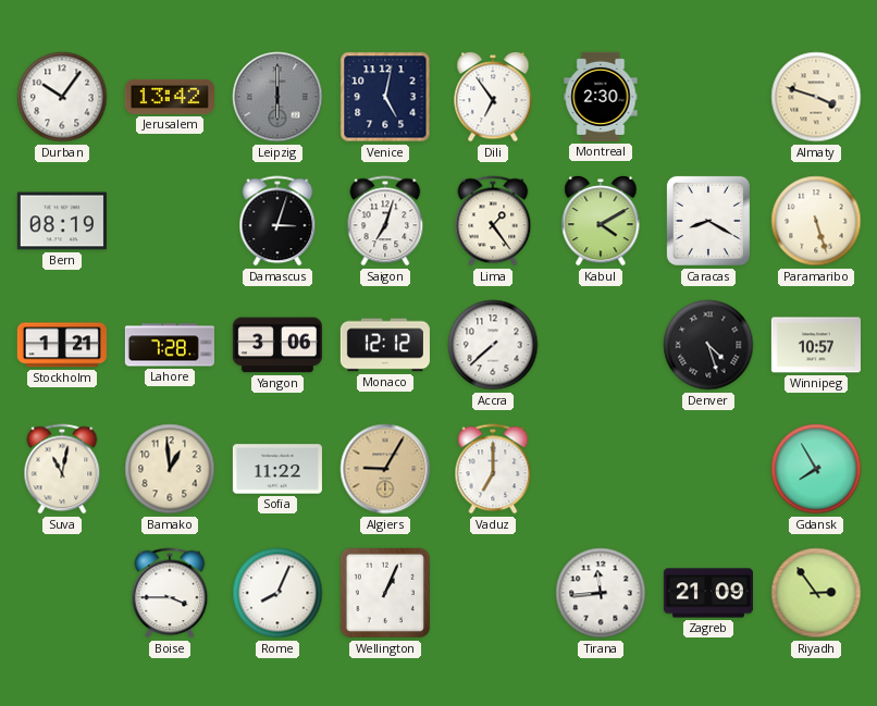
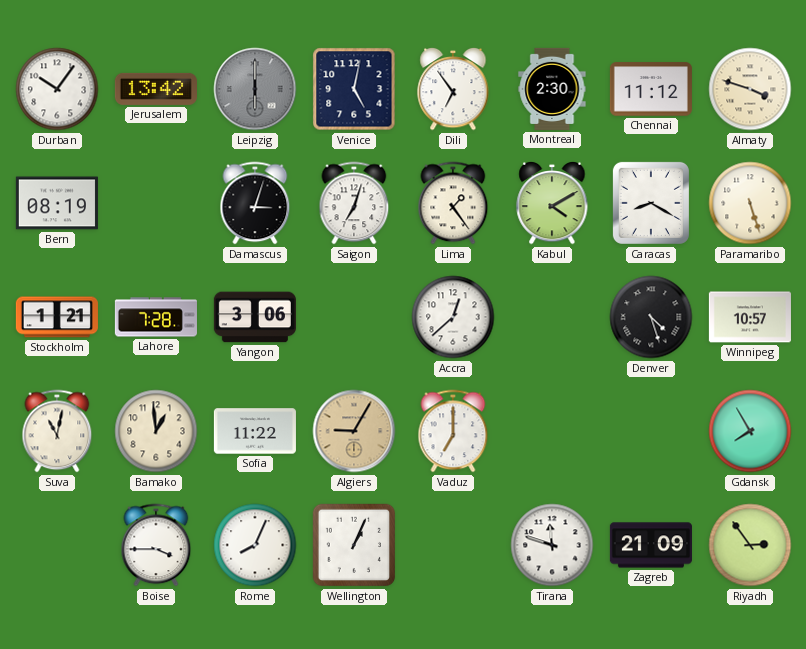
Chennai: none -> 11:12
Monaco: 12:12 -> none
Accra: 7:38 -> 12:38
Tirana: 11:44 -> 11:48
